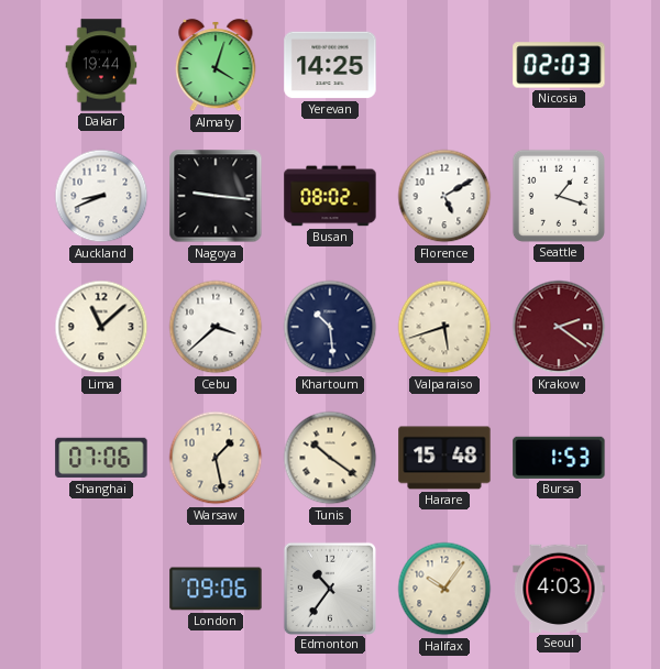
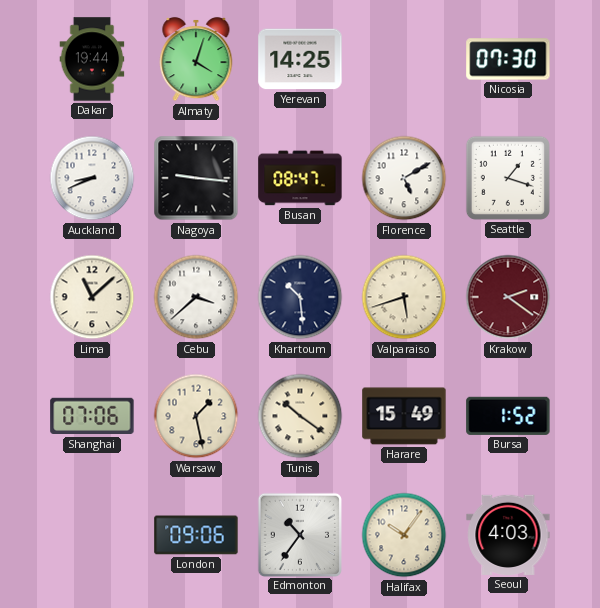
Nicosia: 02:03 -> 07:30
Busan: 08:02 -> 08:47
Harare: 15:48 -> 15:49
Bursa: 1:53 -> 1:52
